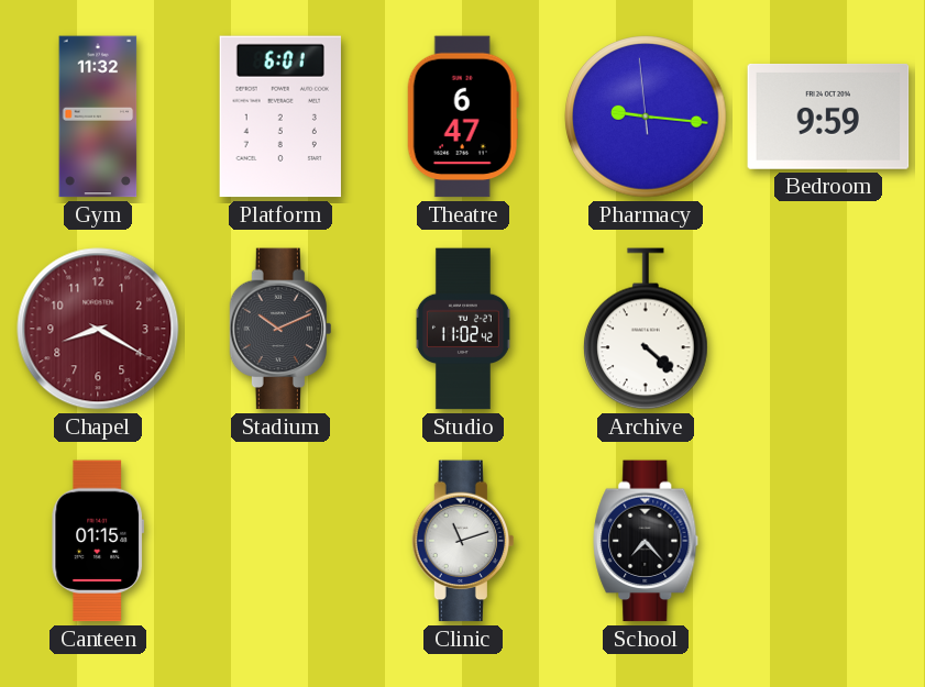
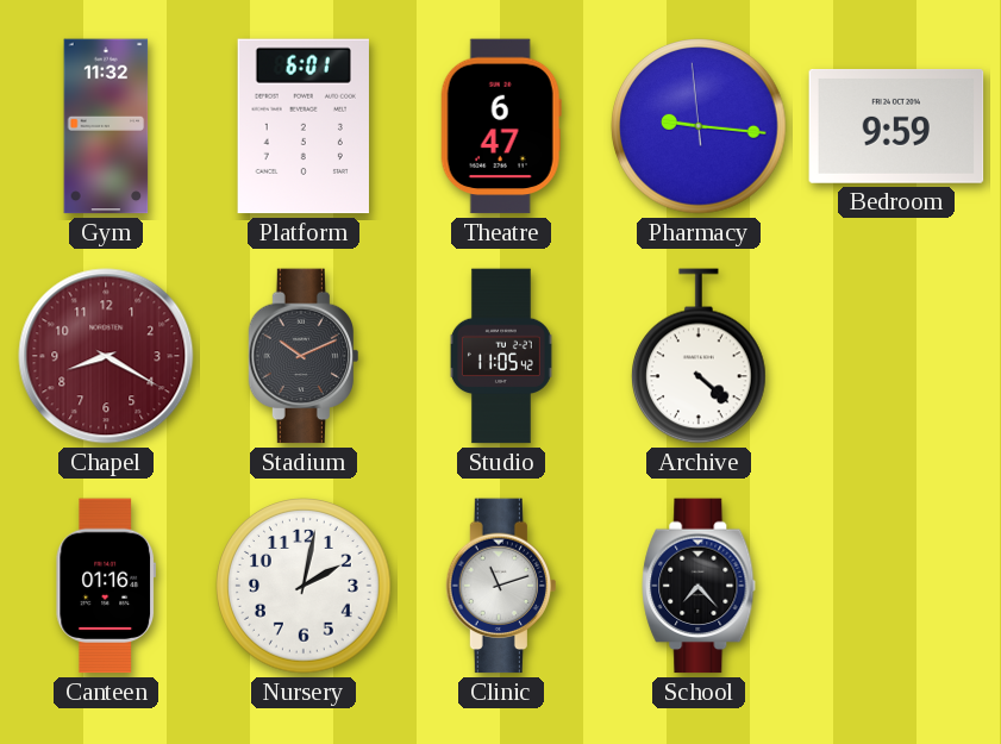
Studio: 11:02 -> 11:05
Canteen: 01:15 -> 01:16
Nursery: none -> 2:02
